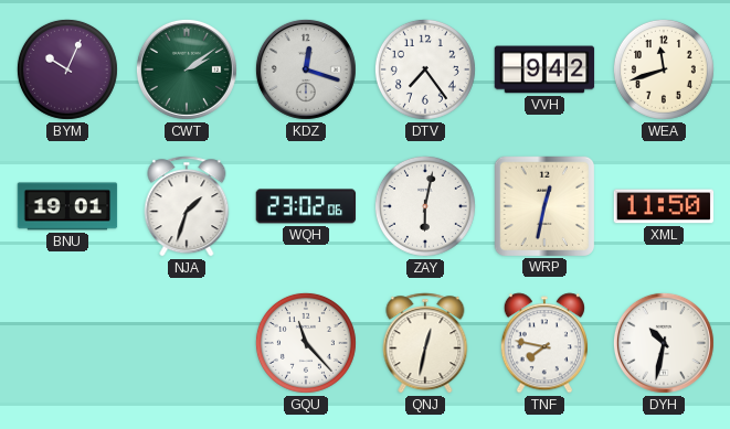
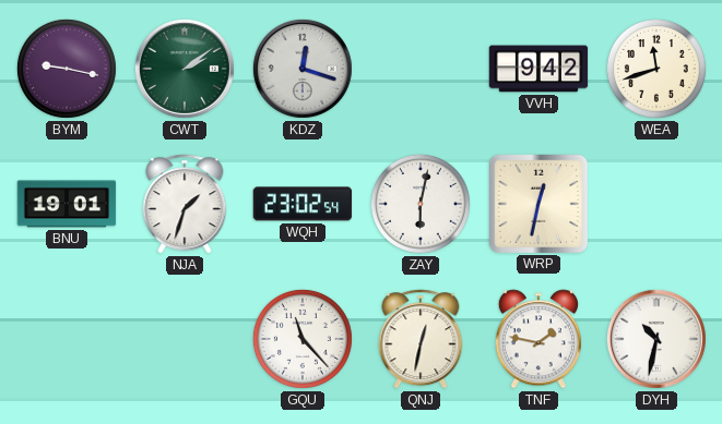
BYM: 10:04 -> 9:17
DTV: 7:24 -> none
WQH: 23:02:06 -> 23:02:54
XML: 11:50 -> none
TNF: 7:47 -> 1:47
